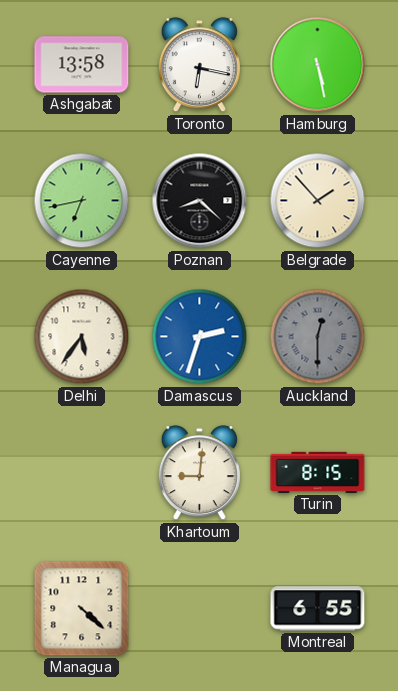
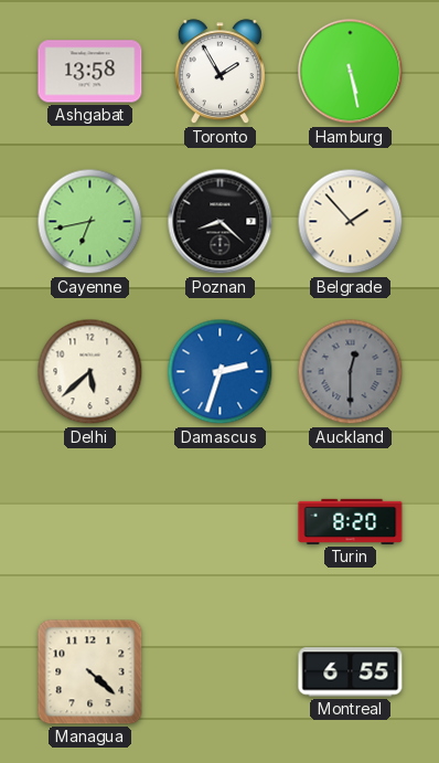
Toronto: 6:17 -> 1:55
Delhi: 5:36 -> 5:38
Khartoum: 9:01 -> none
Turin: 8:15 -> 8:20
